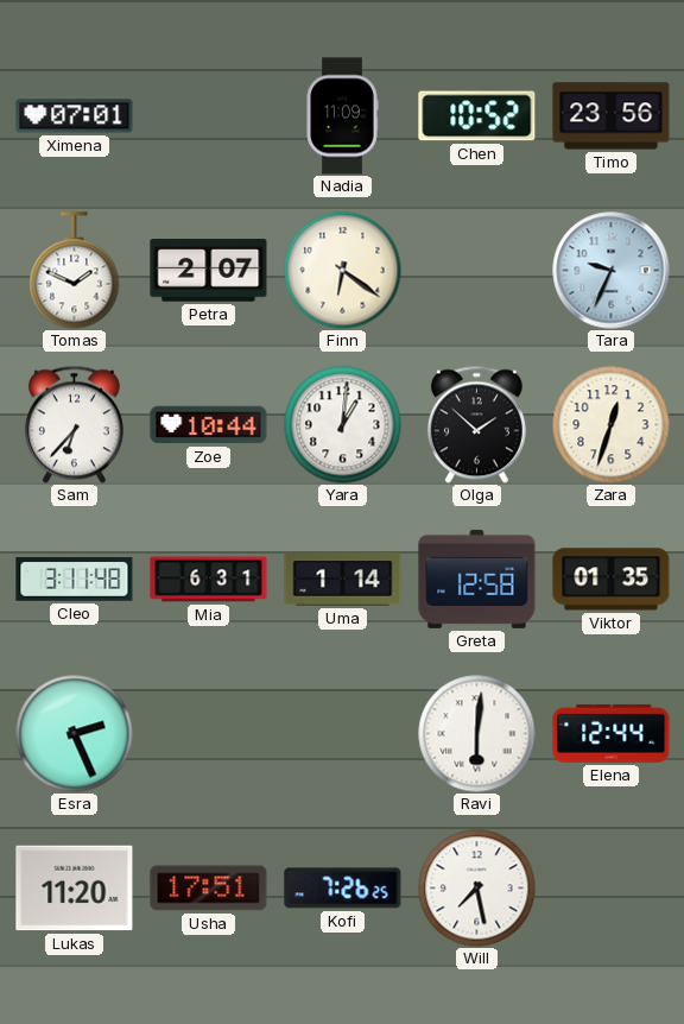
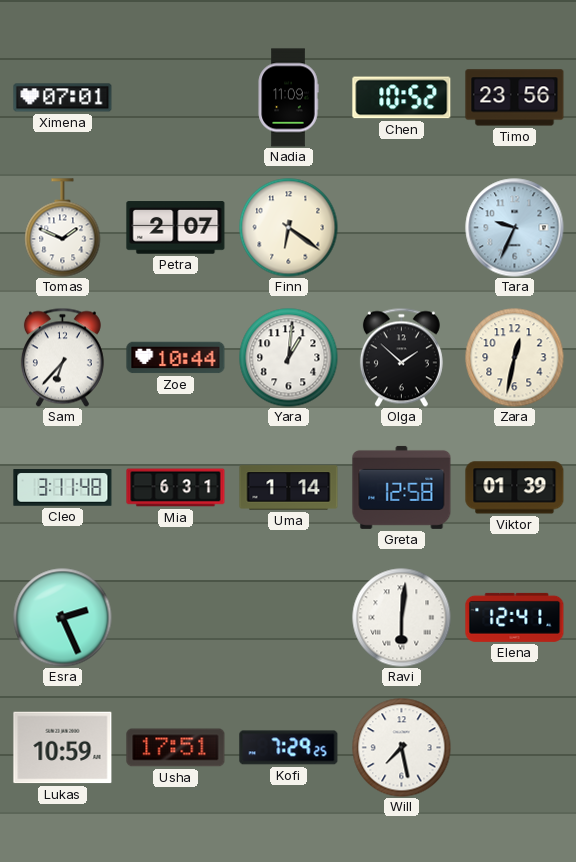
Zara: 12:33 -> 12:32
Viktor: 01:35 -> 01:39
Elena: 12:44 -> 12:41
Lukas: 11:20 -> 10:59
Kofi: 7:26 -> 7:29
